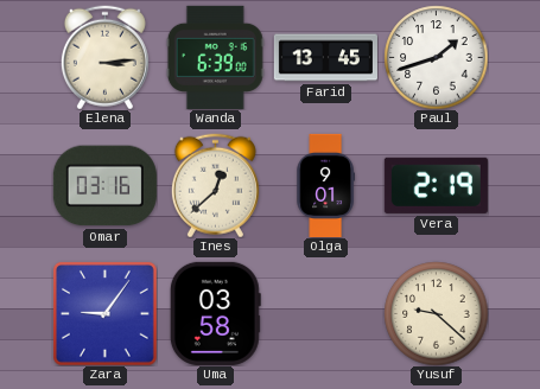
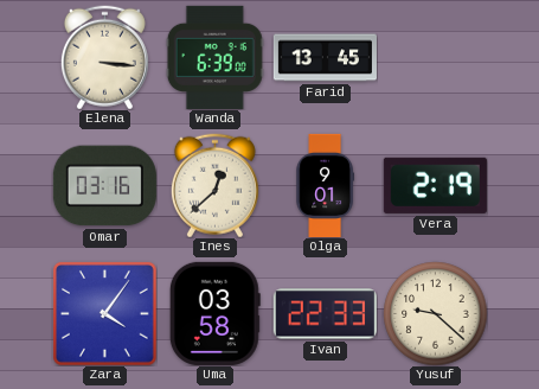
Elena: 3:14 -> 3:16
Paul: 1:42 -> none
Zara: 9:06 -> 4:06
Ivan: none -> 22:33
